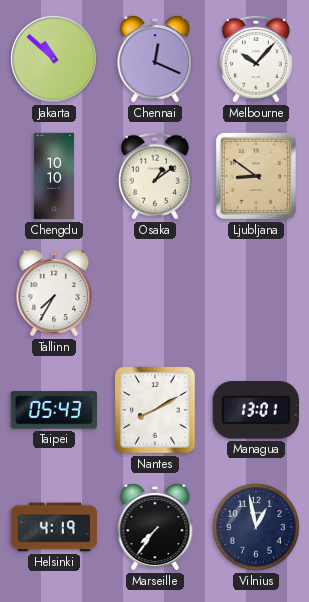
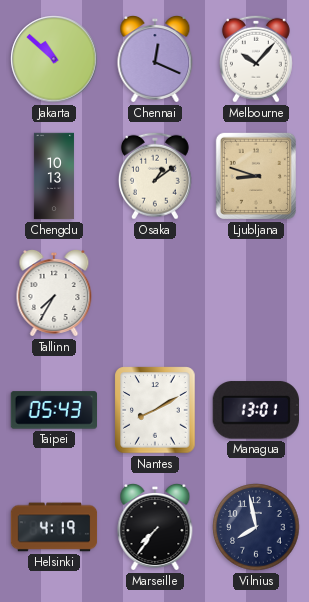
Chengdu: 10:10 -> 10:13
Ljubljana: 8:51 -> 8:48
Vilnius: 12:58 -> 7:58
